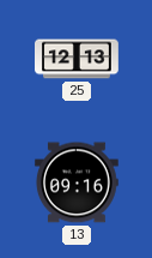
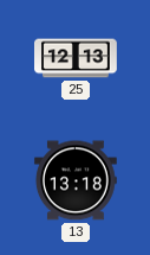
13: 09:16 -> 13:18
